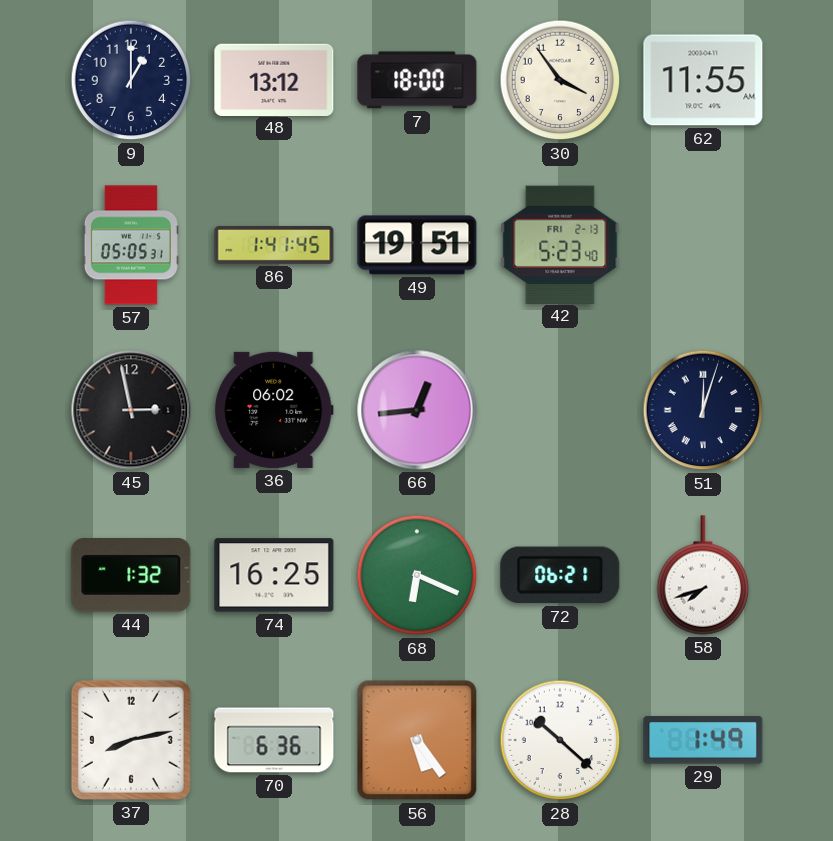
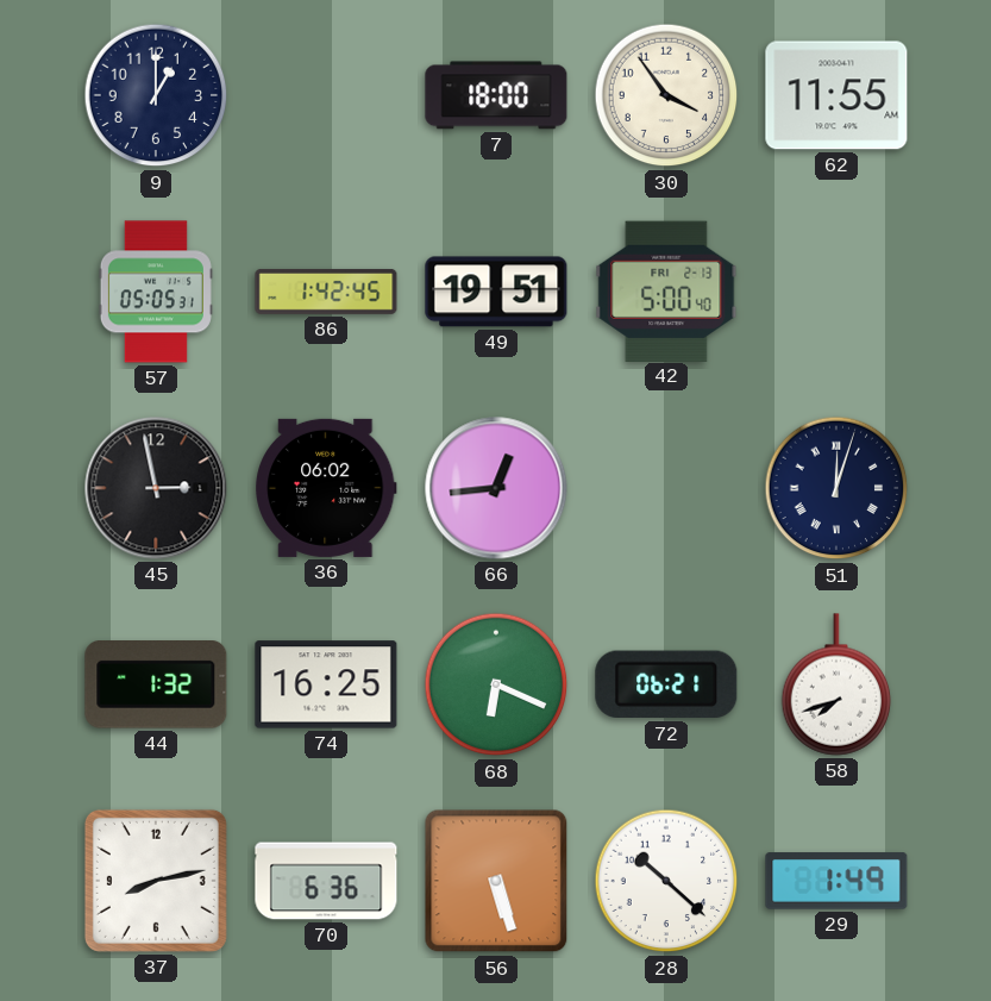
48: 13:12 -> none
86: 1:41 -> 1:42
42: 5:23 -> 5:00
56: 5:24 -> 5:27
